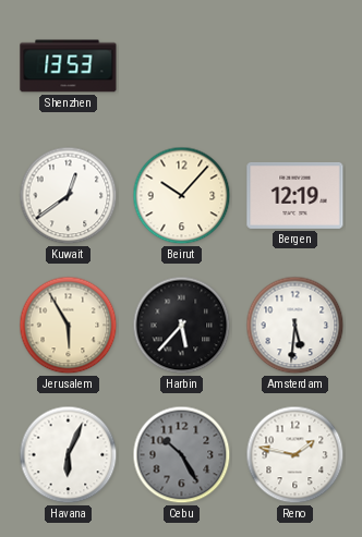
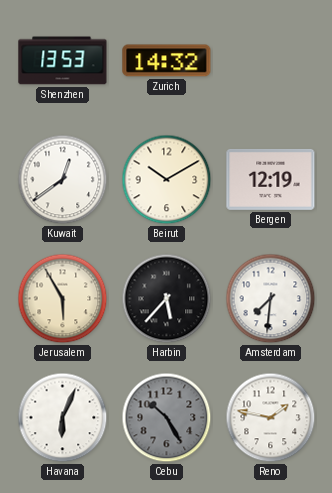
Zurich: none -> 14:32
Beirut: 10:07 -> 10:10
Amsterdam: 5:31 -> 7:31
